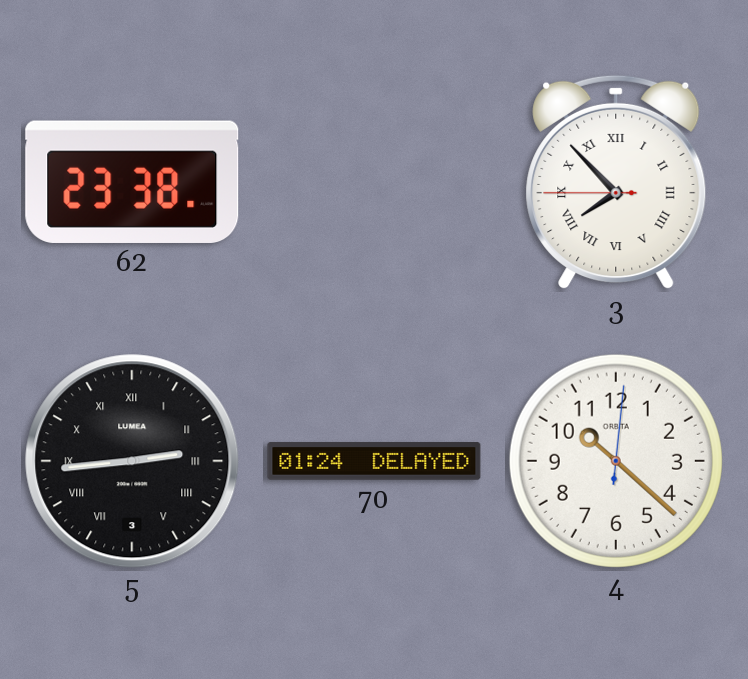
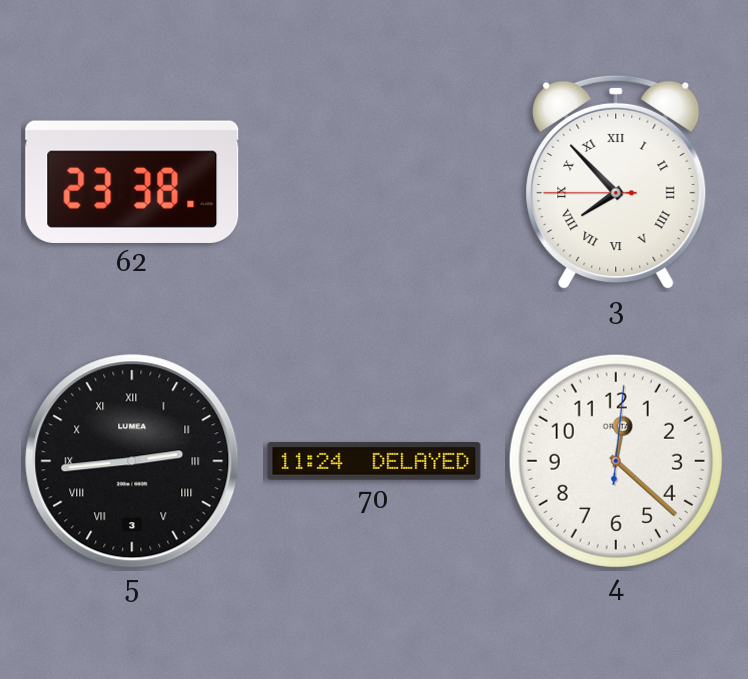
70: 01:24 -> 11:24
4: 10:22 -> 12:22
